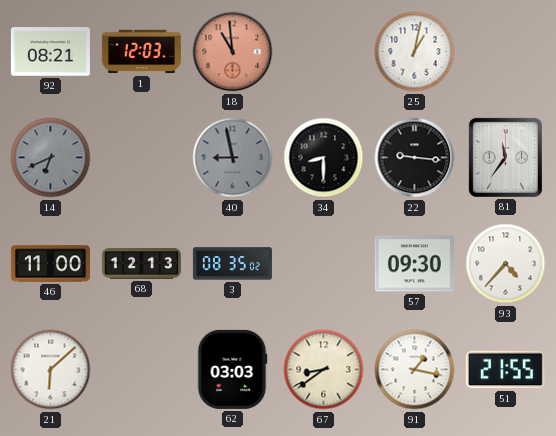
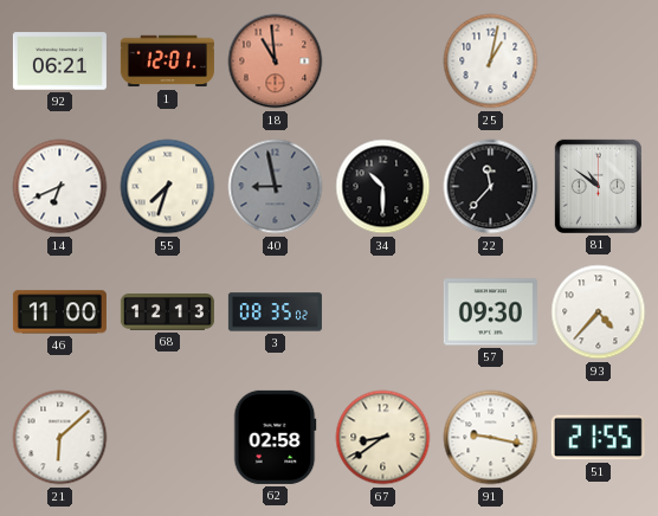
92: 08:21 -> 06:21
1: 12:03 -> 12:01
14 dial: grey -> white
55: none -> 7:33
34: 8:30 -> 10:30
22: 9:16 -> 11:37
81: 11:36 -> 10:51
62: 03:03 -> 02:58
91: 1:17 -> 9:17
